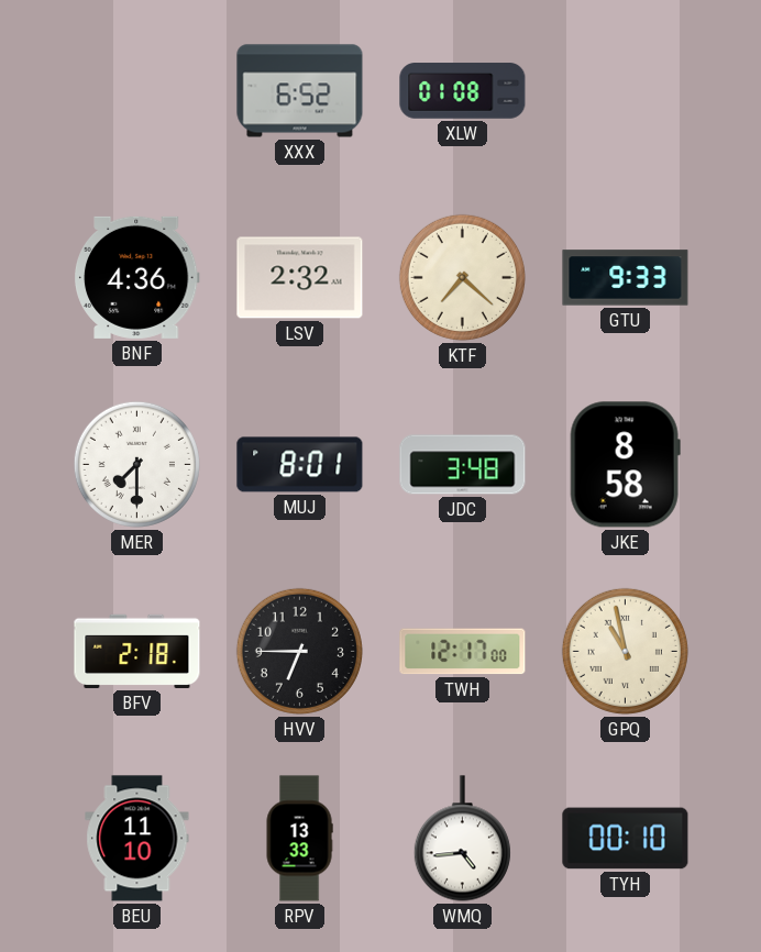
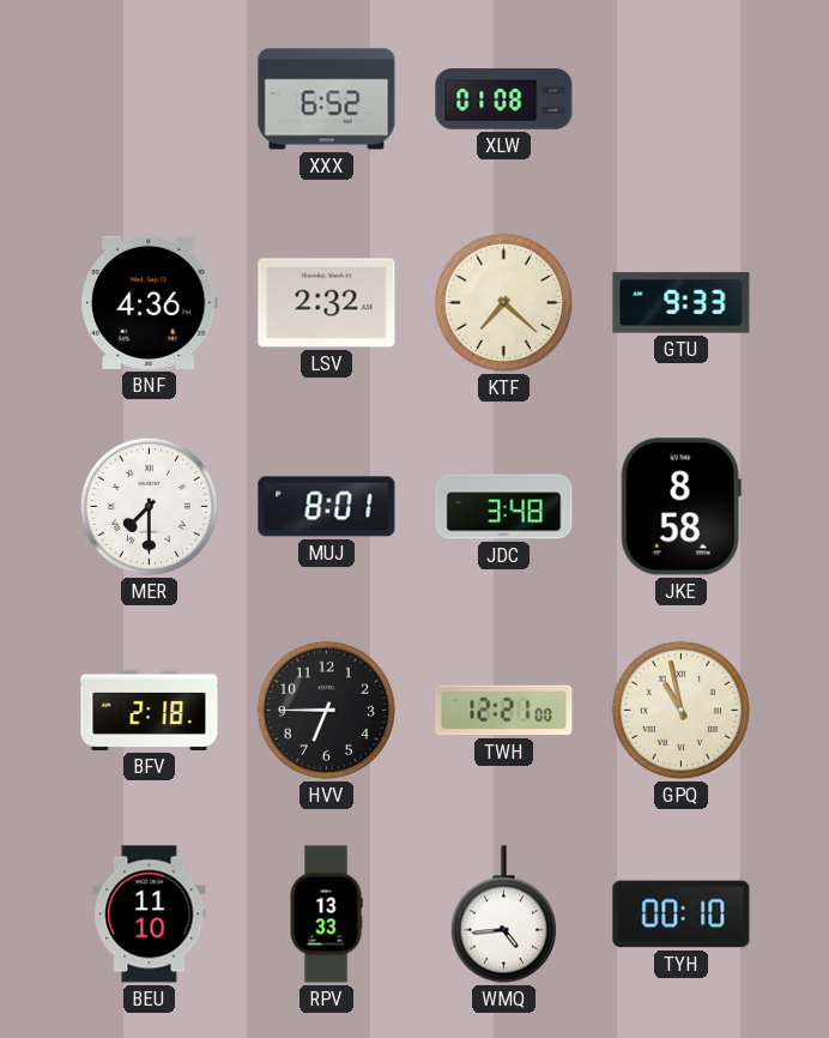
TWH: 12:17 -> 12:21
